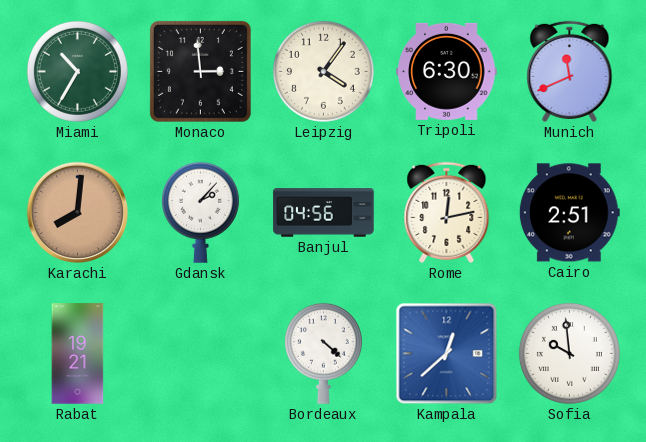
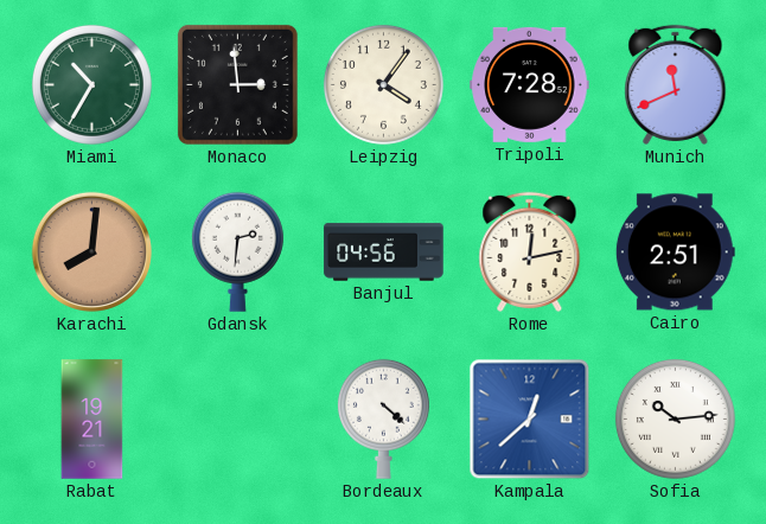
Tripoli: 6:30 -> 7:28
Gdansk: 2:07 -> 2:31
Sofia: 9:59 -> 10:14
